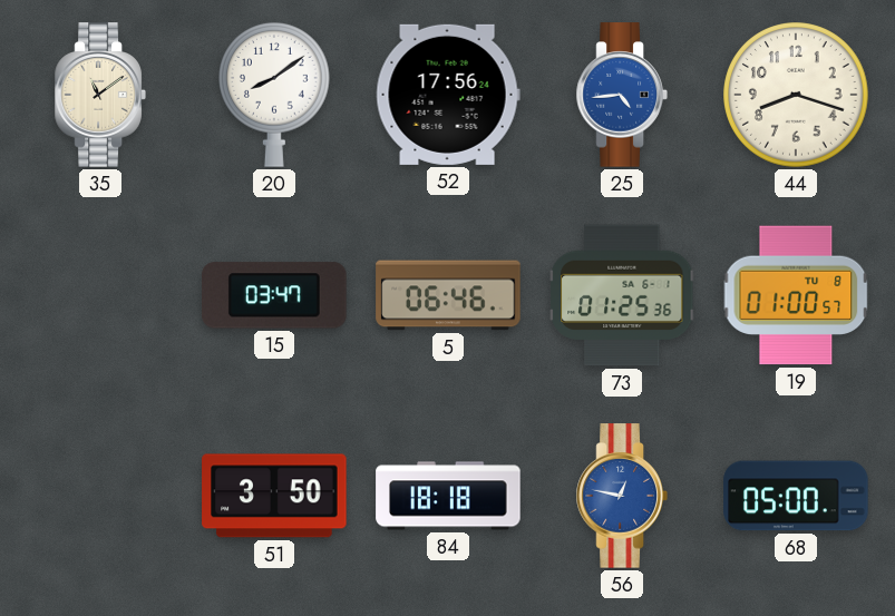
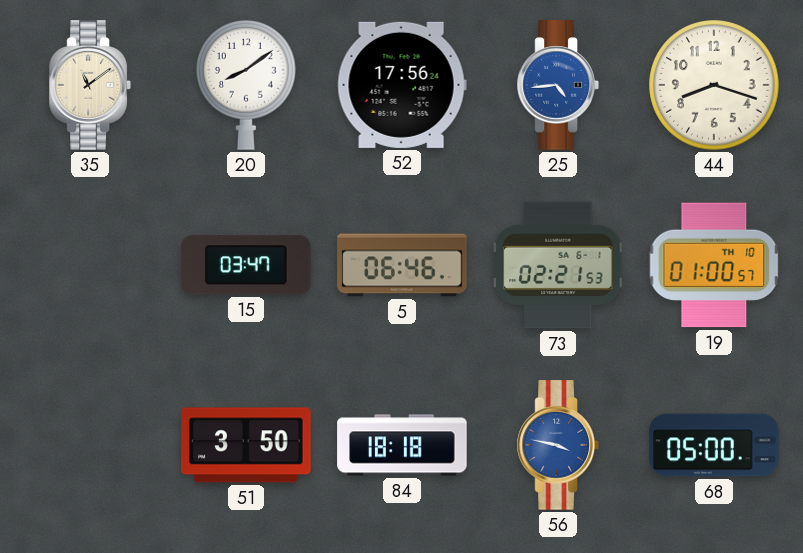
73: 01:25 -> 02:21
19 date: TU 8 -> TH 10
56: 12:47 -> 3:47
